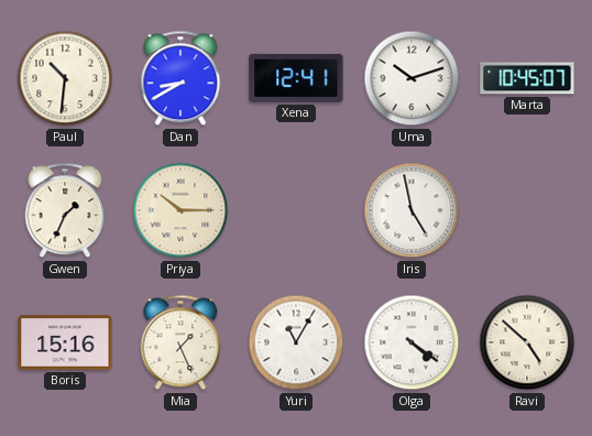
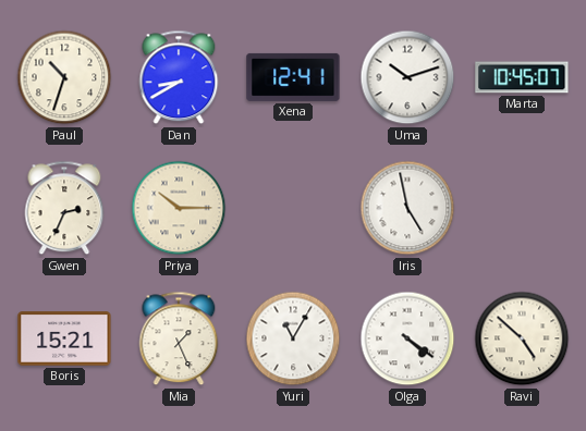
Paul: 10:31 -> 10:33
Gwen: 1:34 -> 2:34
Boris: 15:16 -> 15:21
